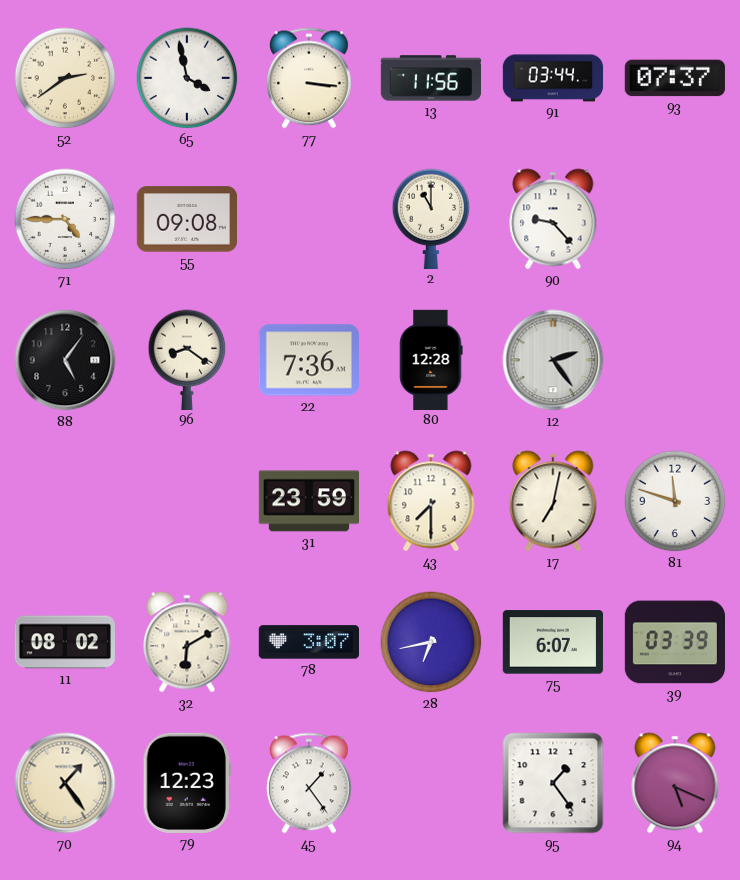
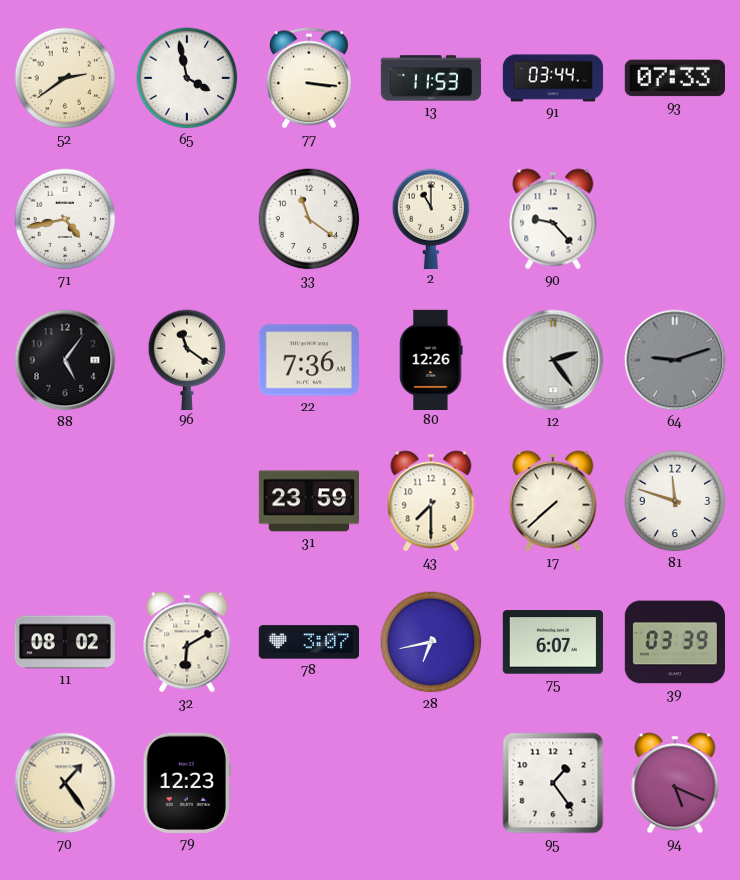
13: 11:56 -> 11:53
93: 07:37 -> 07:33
71: 4:45 -> 4:43
55: 09:08 -> none
33: none -> 11:21
96: 8:21 -> 11:21
80: 12:28 -> 12:26
64: none -> 9:12
17: 7:02 -> 7:38
45: 1:24 -> none
